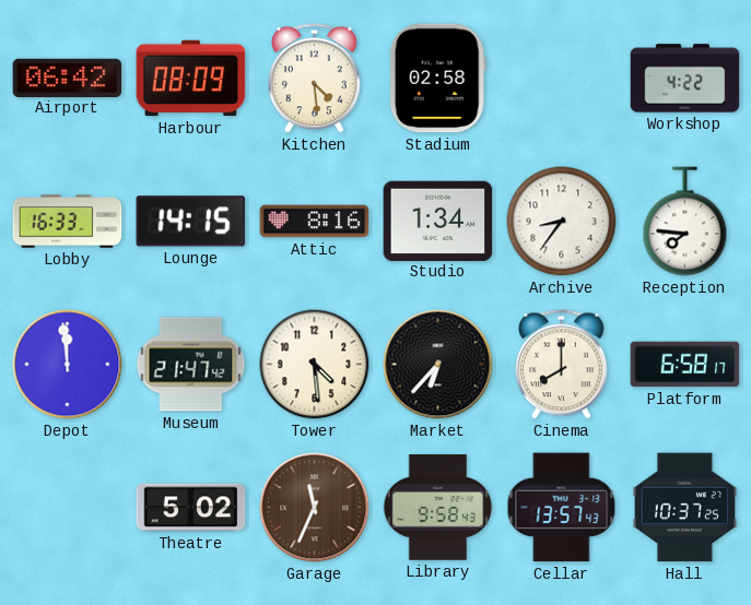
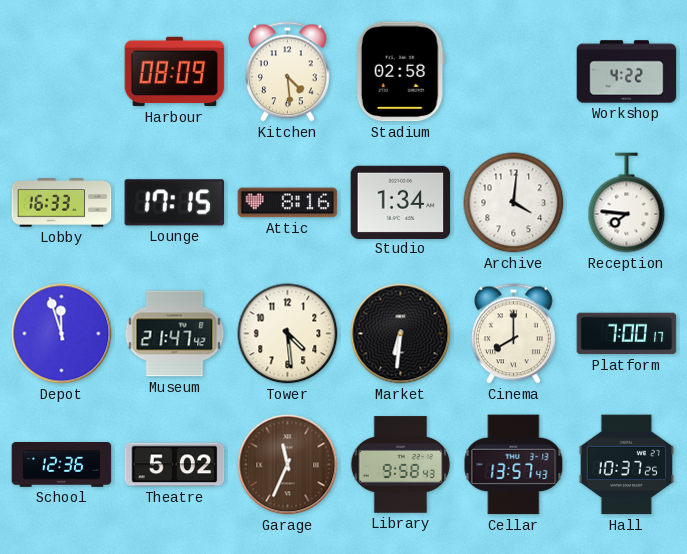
Airport: 06:42 -> none
Lounge: 14:15 -> 17:15
Archive: 8:36 -> 4:01
Depot: 11:59 -> 11:57
Market: 6:37 -> 6:31
Platform: 6:58 -> 7:00
School: none -> 12:36
